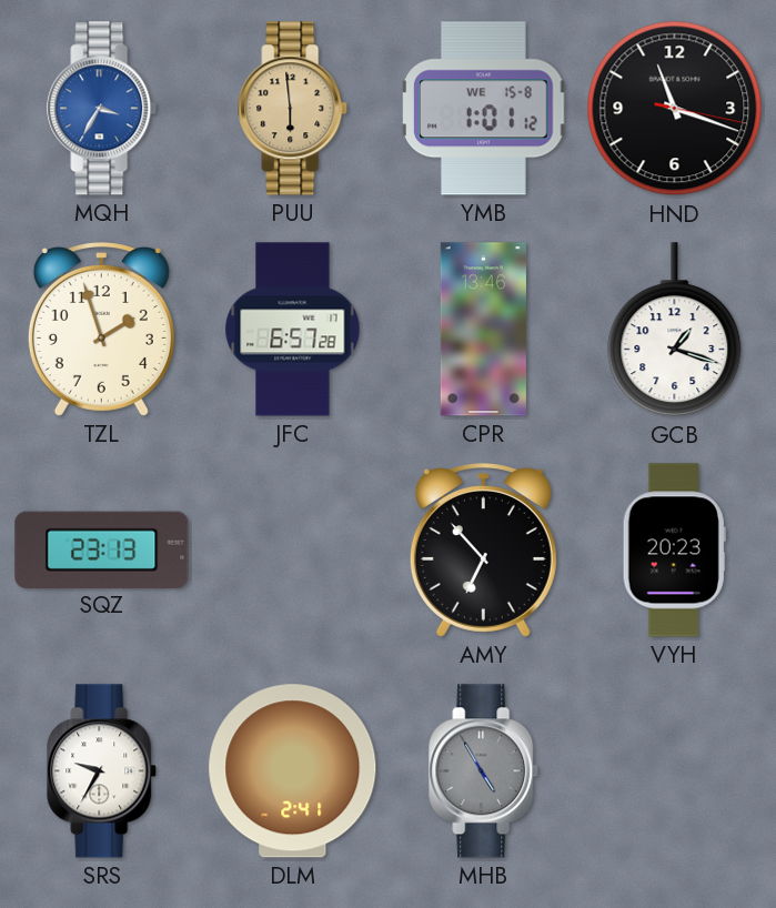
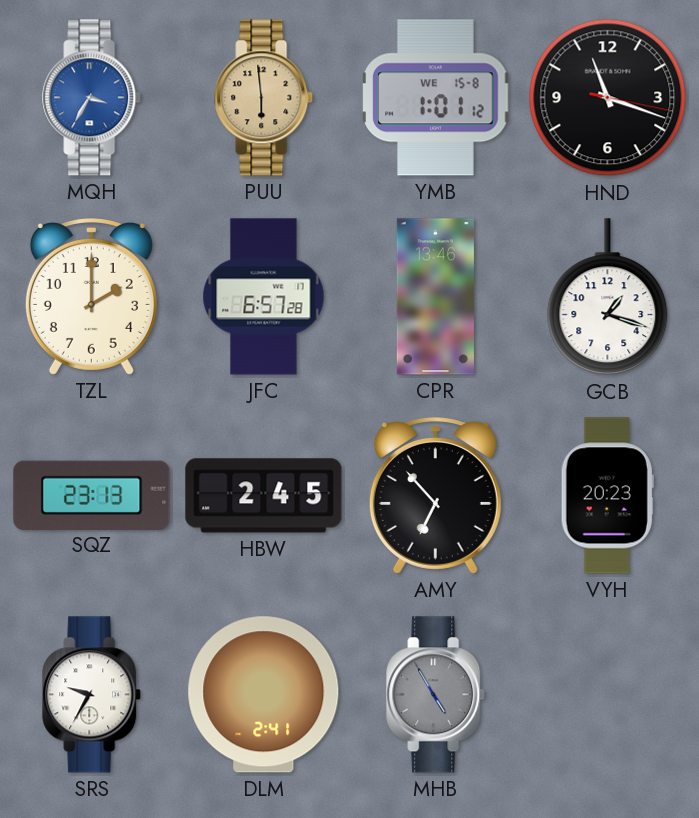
TZL: 1:57 -> 2:00
HBW: none -> 2:45
